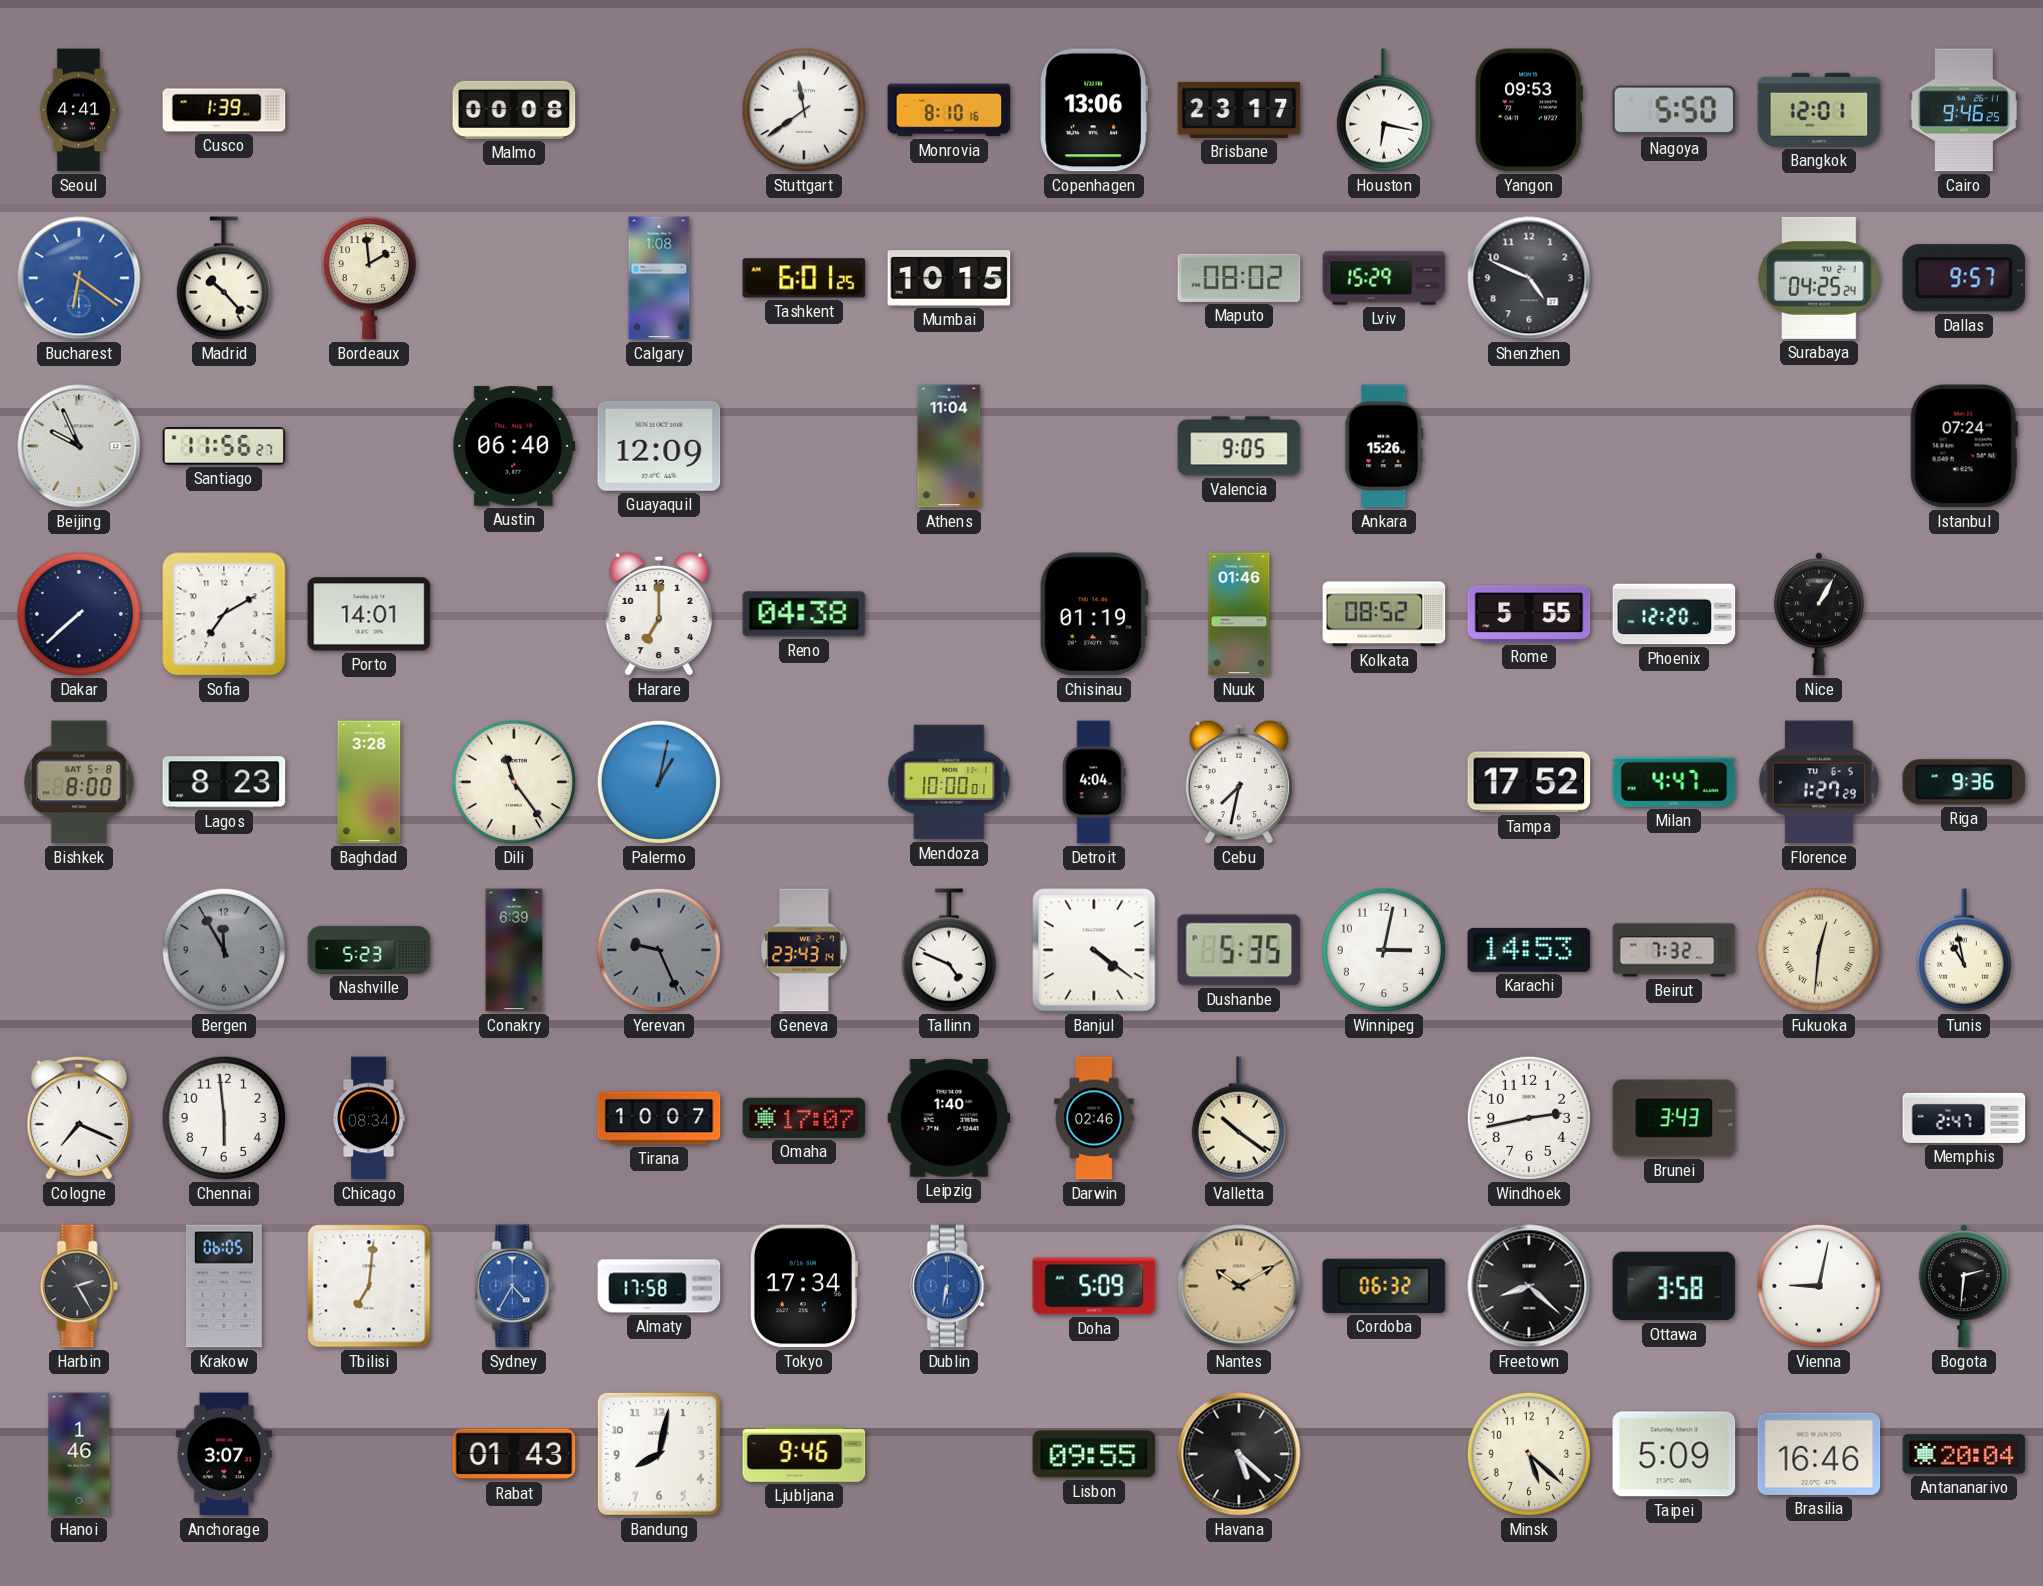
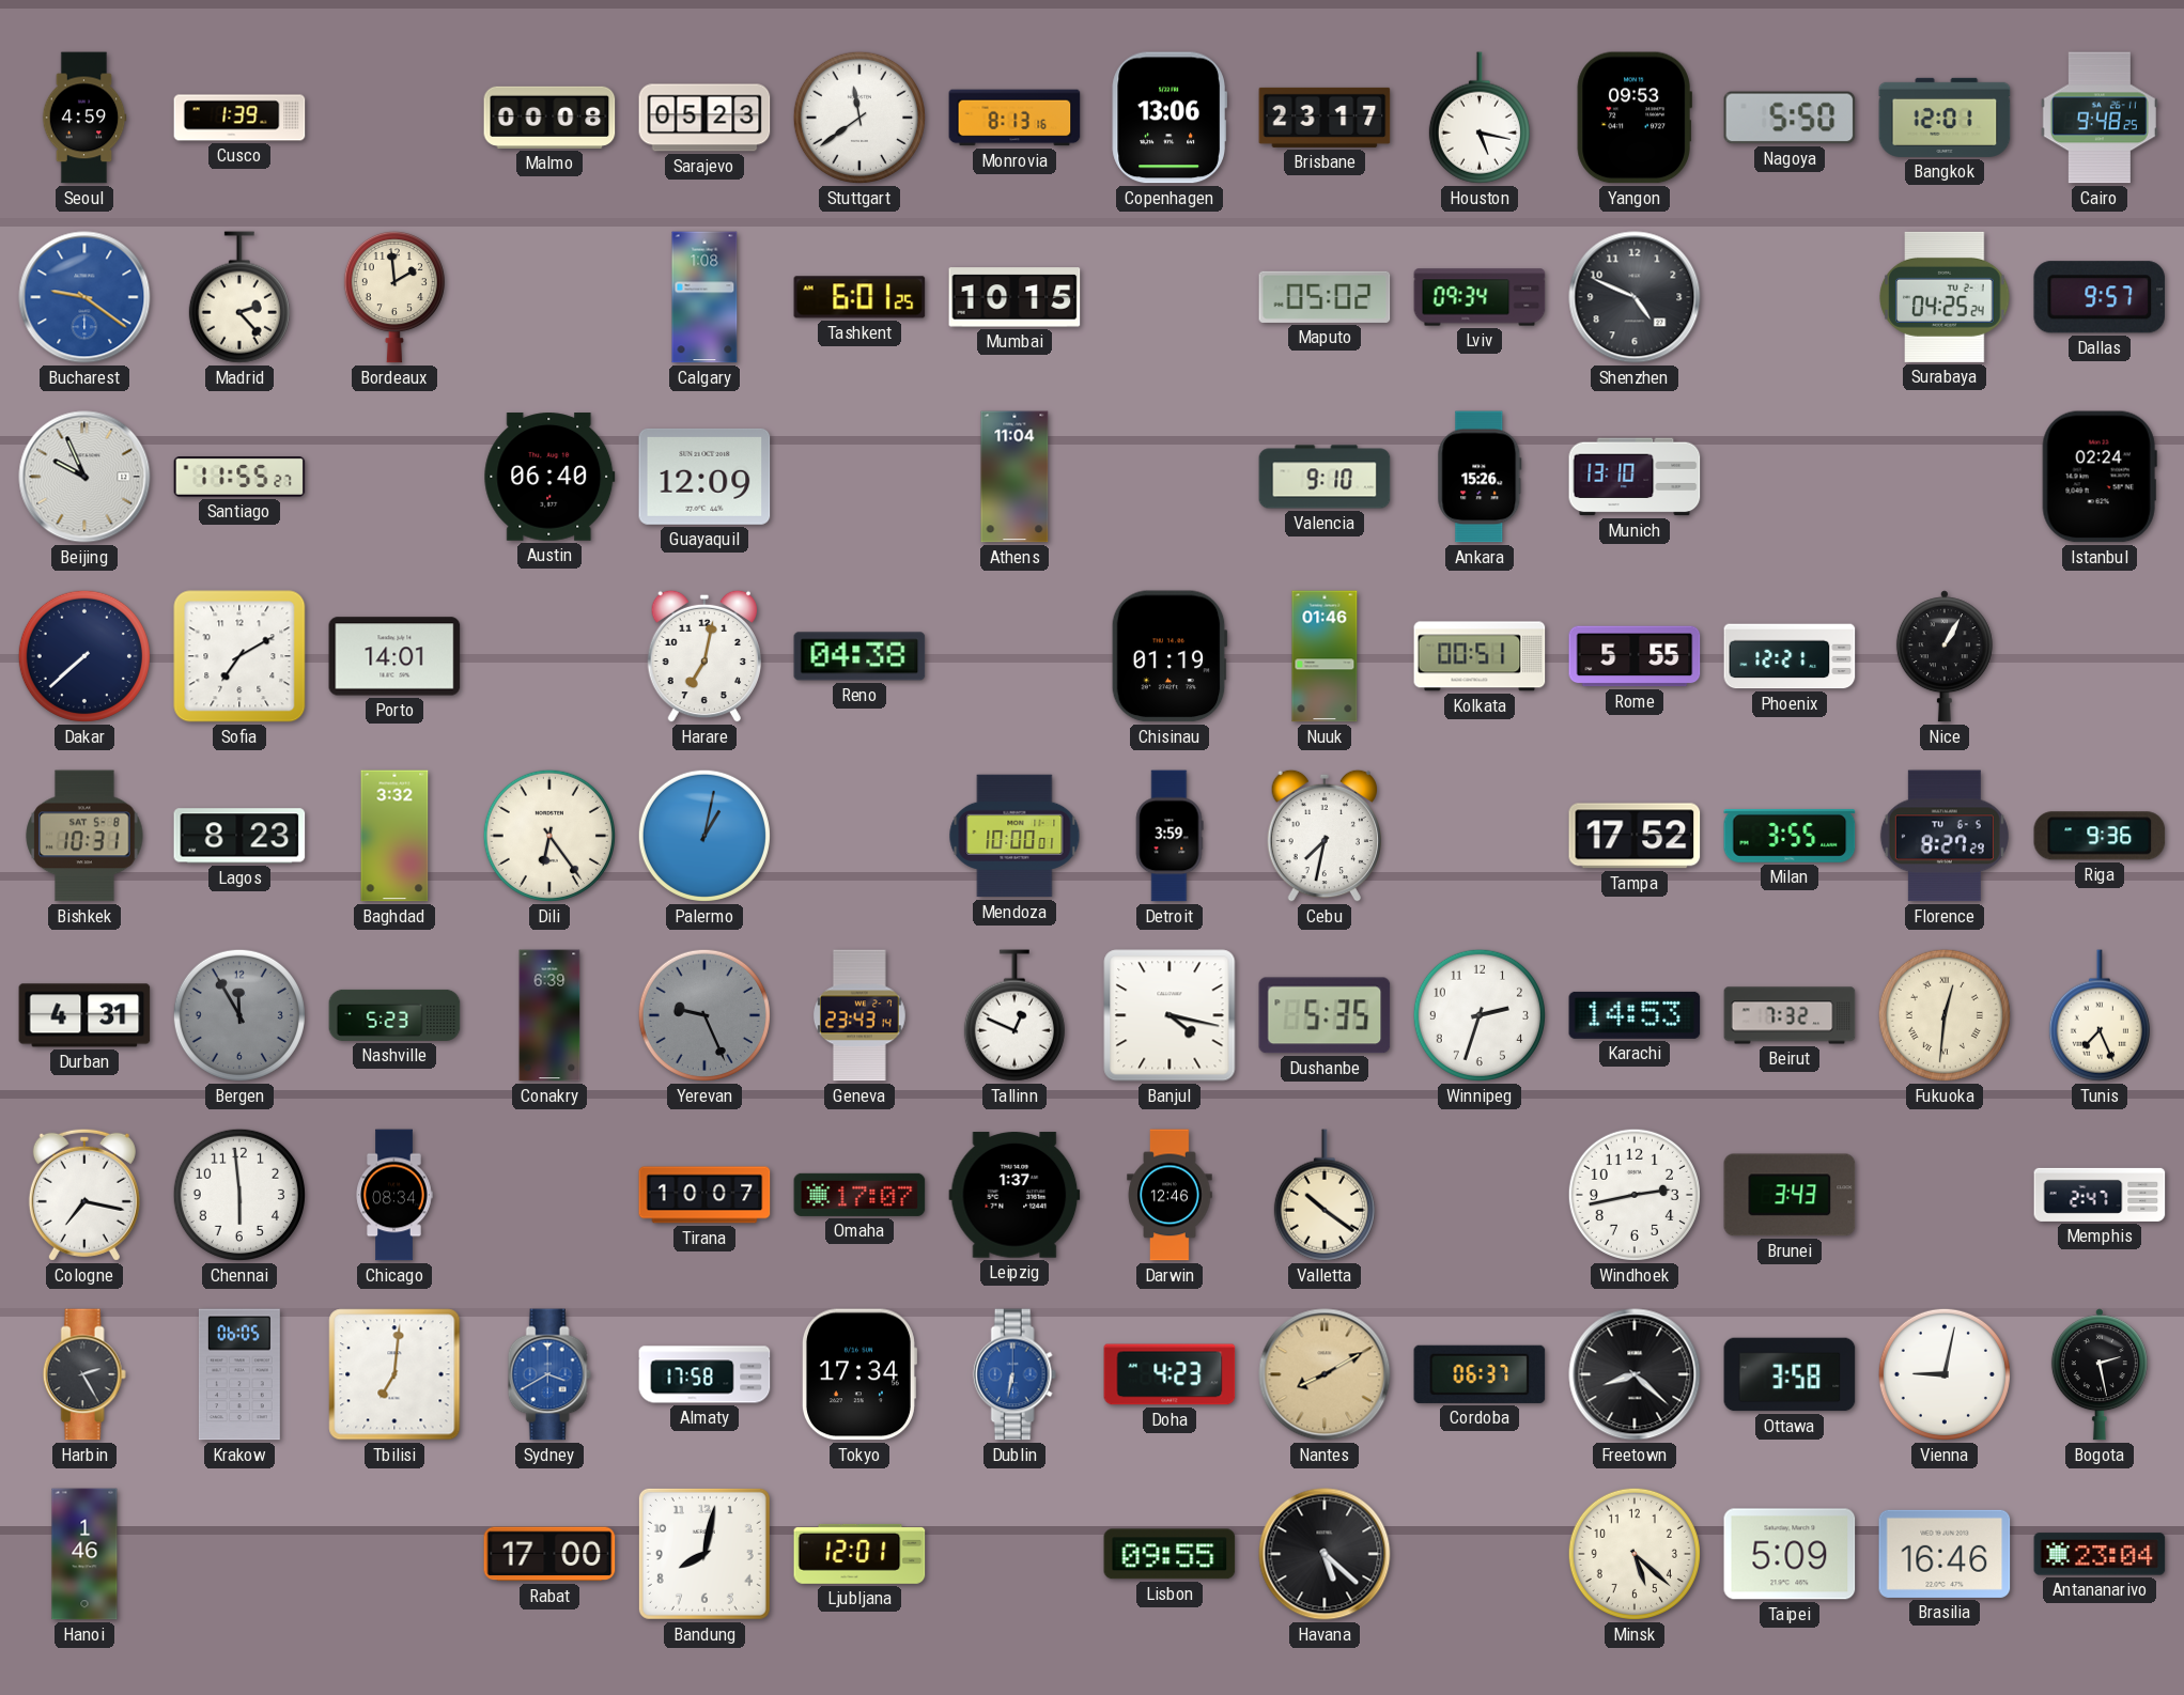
Seoul: 4:41 -> 4:59
Sarajevo: none -> 05:23
Monrovia: 8:10 -> 8:13
Houston: 6:17 -> 5:17
Cairo: 9:46 -> 9:48
Bucharest: 6:21 -> 9:21
Madrid: 10:23 -> 2:23
Maputo: 08:02 -> 05:02
Lviv: 15:29 -> 09:34
Santiago: 11:56 -> 11:55
Valencia: 9:05 -> 9:10
Munich: none -> 13:10
Istanbul: 07:24 -> 02:24
Harare: 7:00 -> 7:02
Kolkata: 08:52 -> 00:51
Phoenix: 12:20 -> 12:21
Bishkek: 8:00 -> 10:31
Baghdad: 3:28 -> 3:32
Dili: 11:24 -> 6:24
Detroit: 4:04 -> 3:59
Milan: 4:47 -> 3:55
Florence: 1:27 -> 8:27
Durban: none -> 4:31
Tallinn: 4:49 -> 12:49
Banjul: 4:21 -> 4:17
Winnipeg: 3:02 -> 2:33
Tunis: 10:58 -> 7:26
Cologne: 7:19 -> 7:17
Leipzig: 1:40 -> 1:37
Darwin: 02:46 -> 12:46
Sydney: 4:35 -> 3:40
Doha: 5:09 -> 4:23
Nantes: 10:10 -> 8:10
Cordoba: 06:32 -> 06:37
Bogota: 2:31 -> 2:28
Anchorage: 3:07 -> none
Rabat: 01:43 -> 17:00
Ljubljana: 9:46 -> 12:01
Antananarivo: 20:04 -> 23:04
